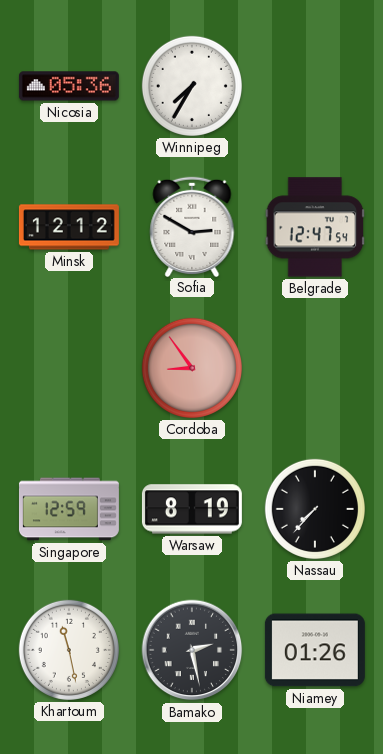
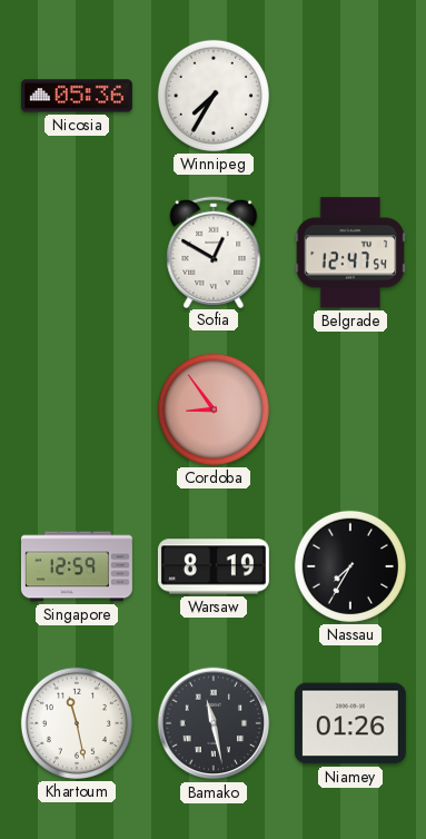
Minsk: 12:12 -> none
Sofia: 2:50 -> 12:50
Nassau: 7:37 -> 7:35
Bamako: 2:28 -> 11:28
